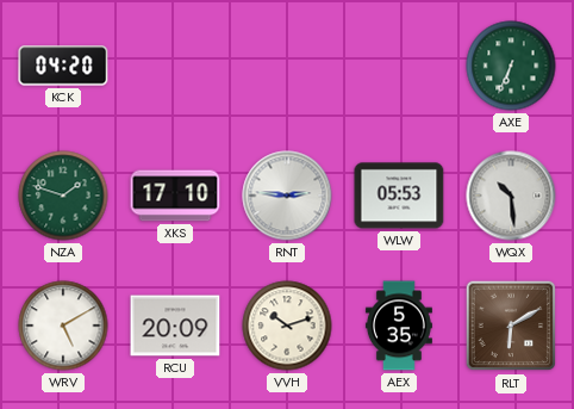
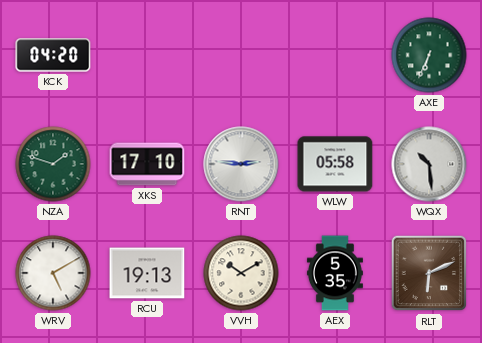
WLW: 05:53 -> 05:58
RCU: 20:09 -> 19:13
VVH: 10:12 -> 10:10
RLT: 6:10 -> 6:11
